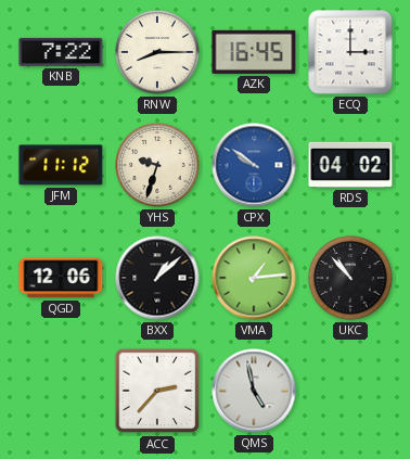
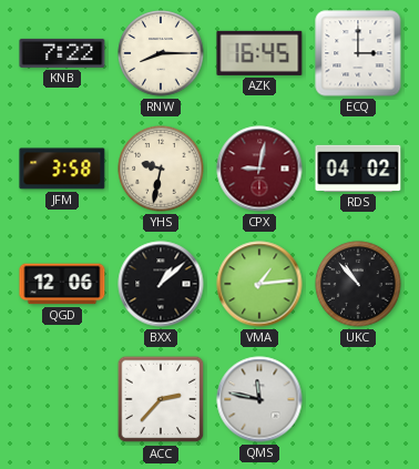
JFM: 11:12 -> 3:58
YHS: 9:33 -> 9:32
CPX: 9:51 -> 9:02
CPX dial: blue -> burgundy
QMS: 4:58 -> 11:47
